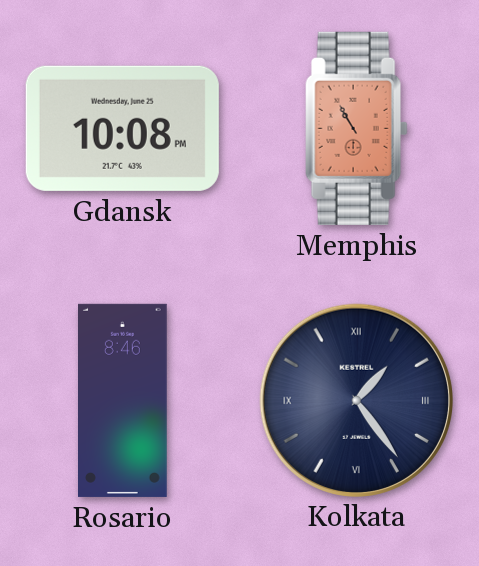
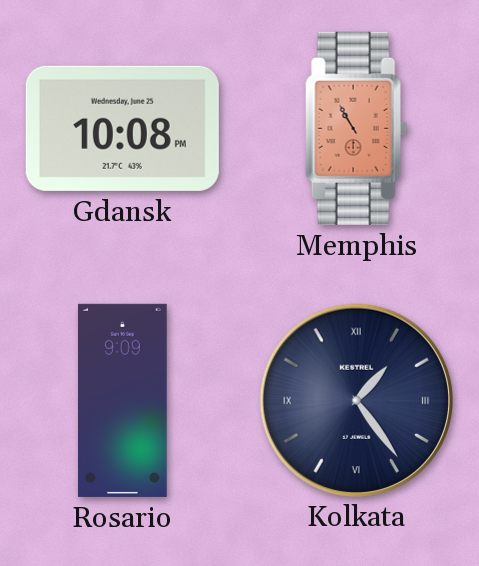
Rosario: 8:46 -> 9:09
